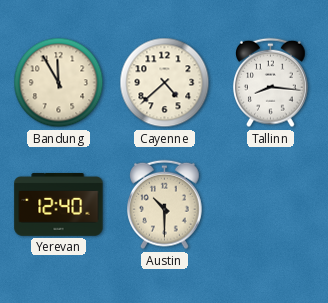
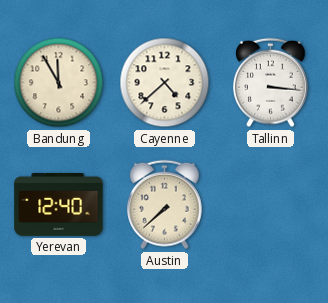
Tallinn: 8:16 -> 3:16
Austin: 10:30 -> 7:38
